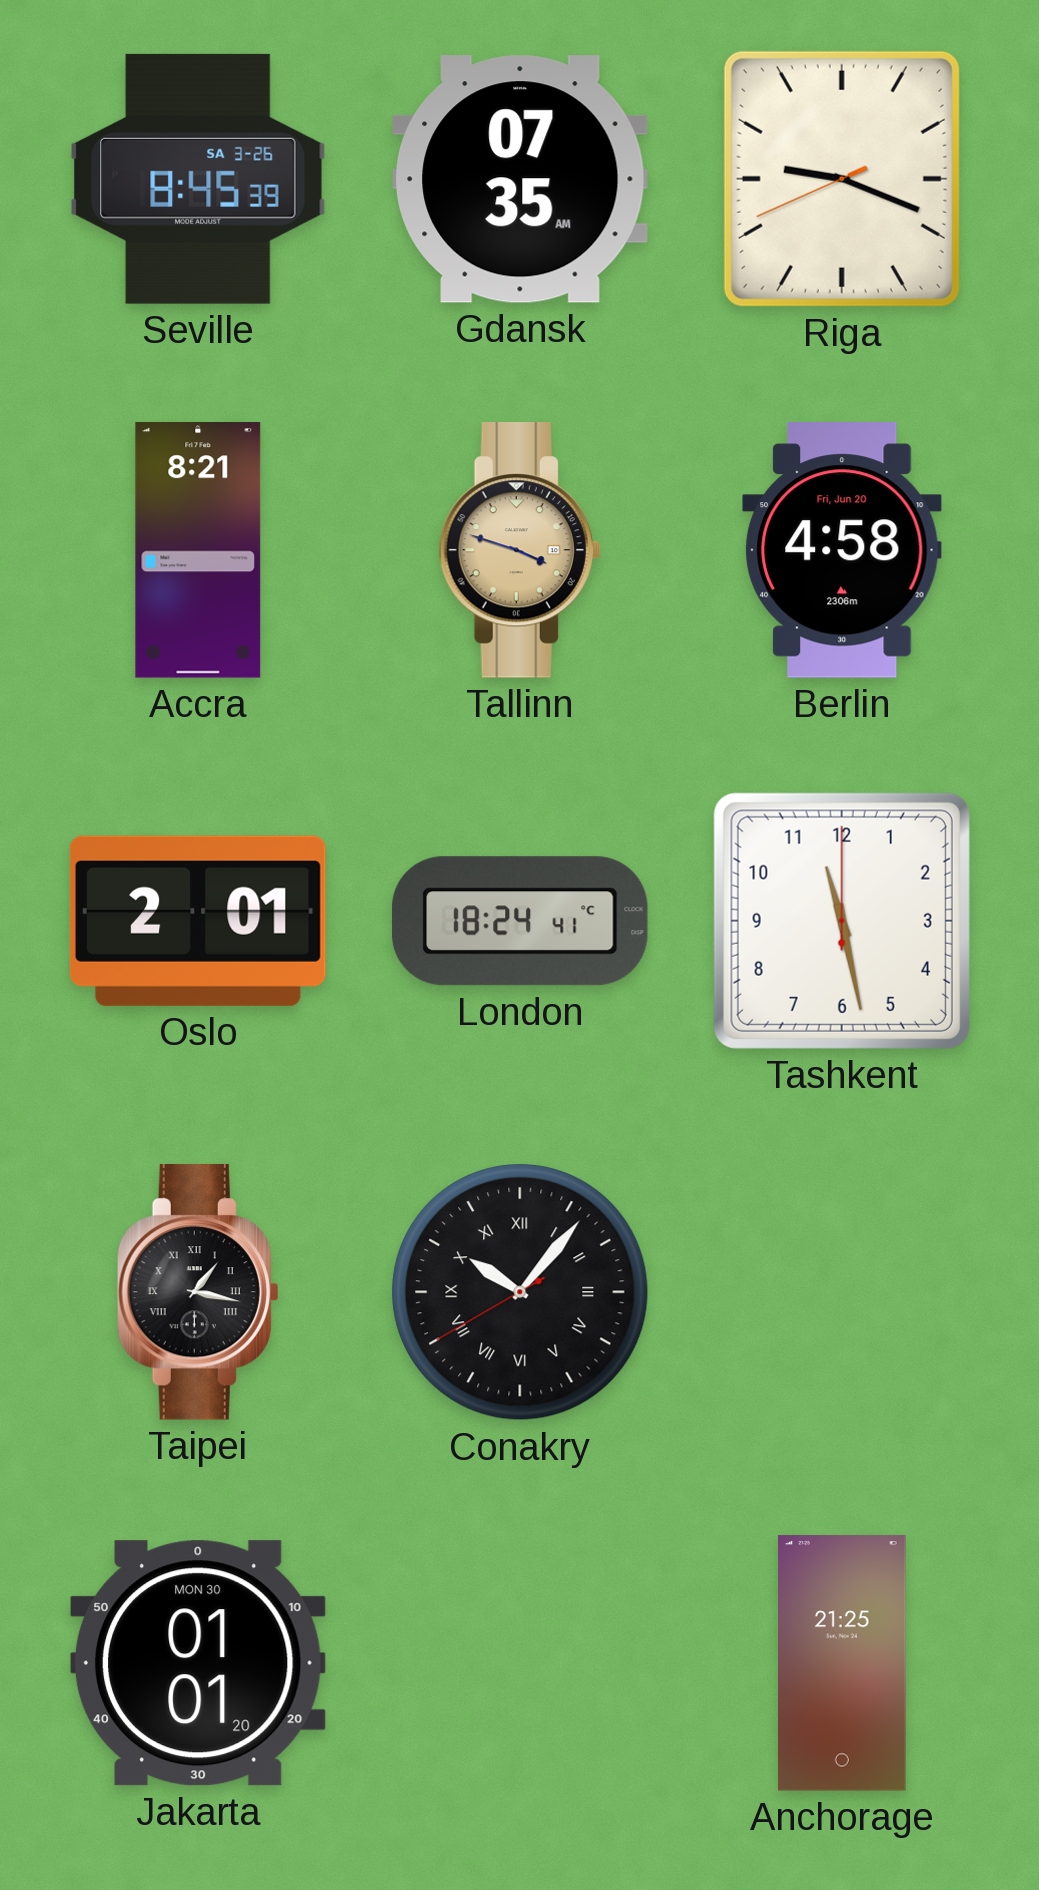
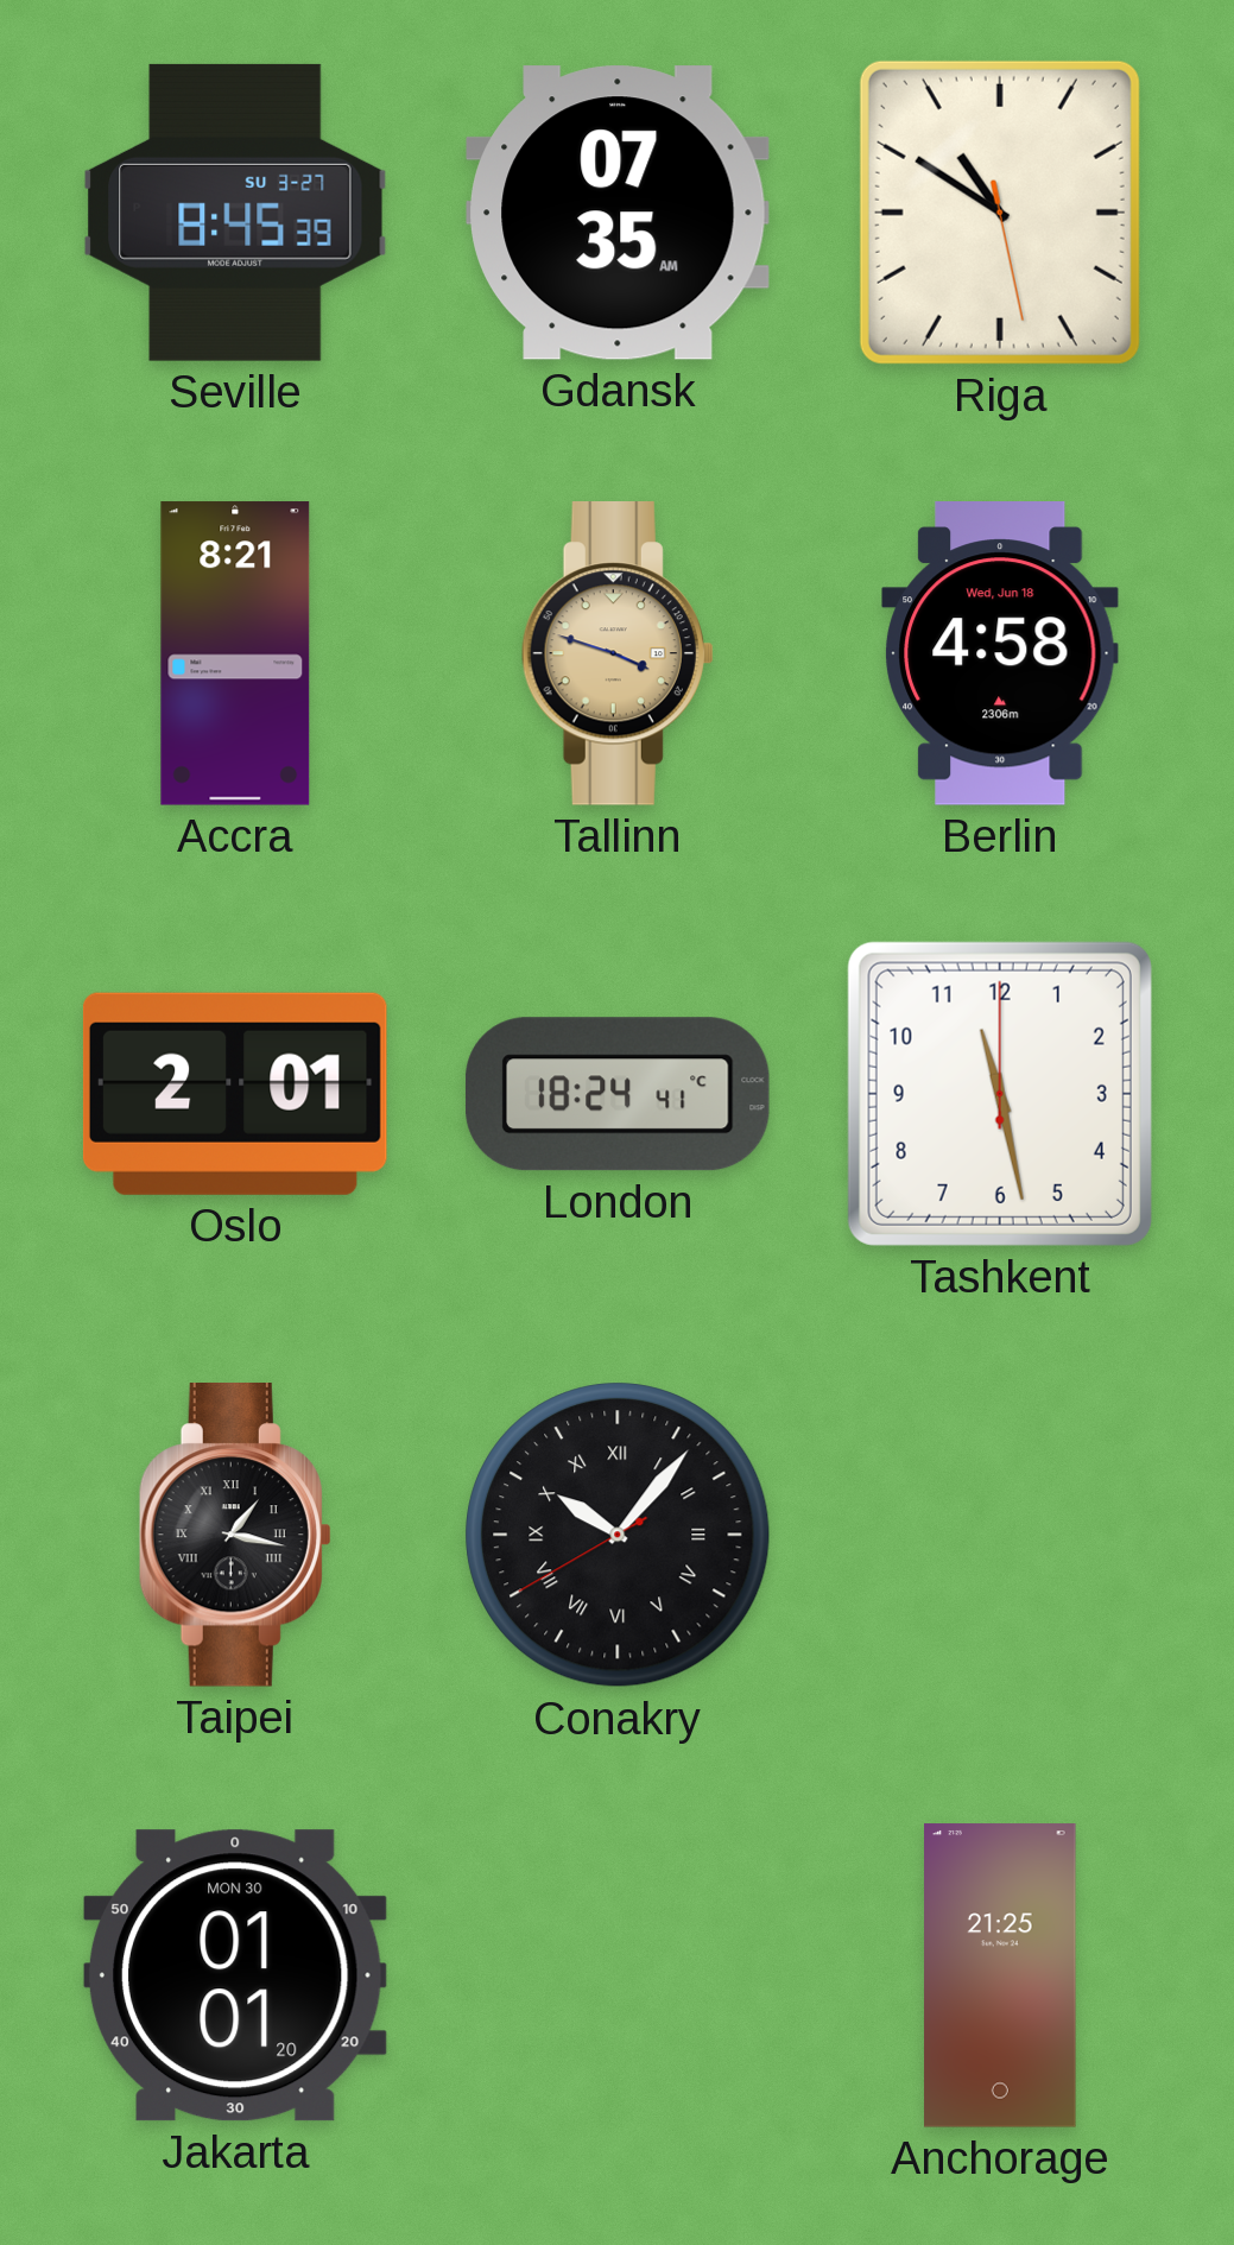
Seville date: SA 3-26 -> SU 3-27
Riga: 9:18 -> 10:50
Berlin date: Fri, Jun 20 -> Wed, Jun 18
